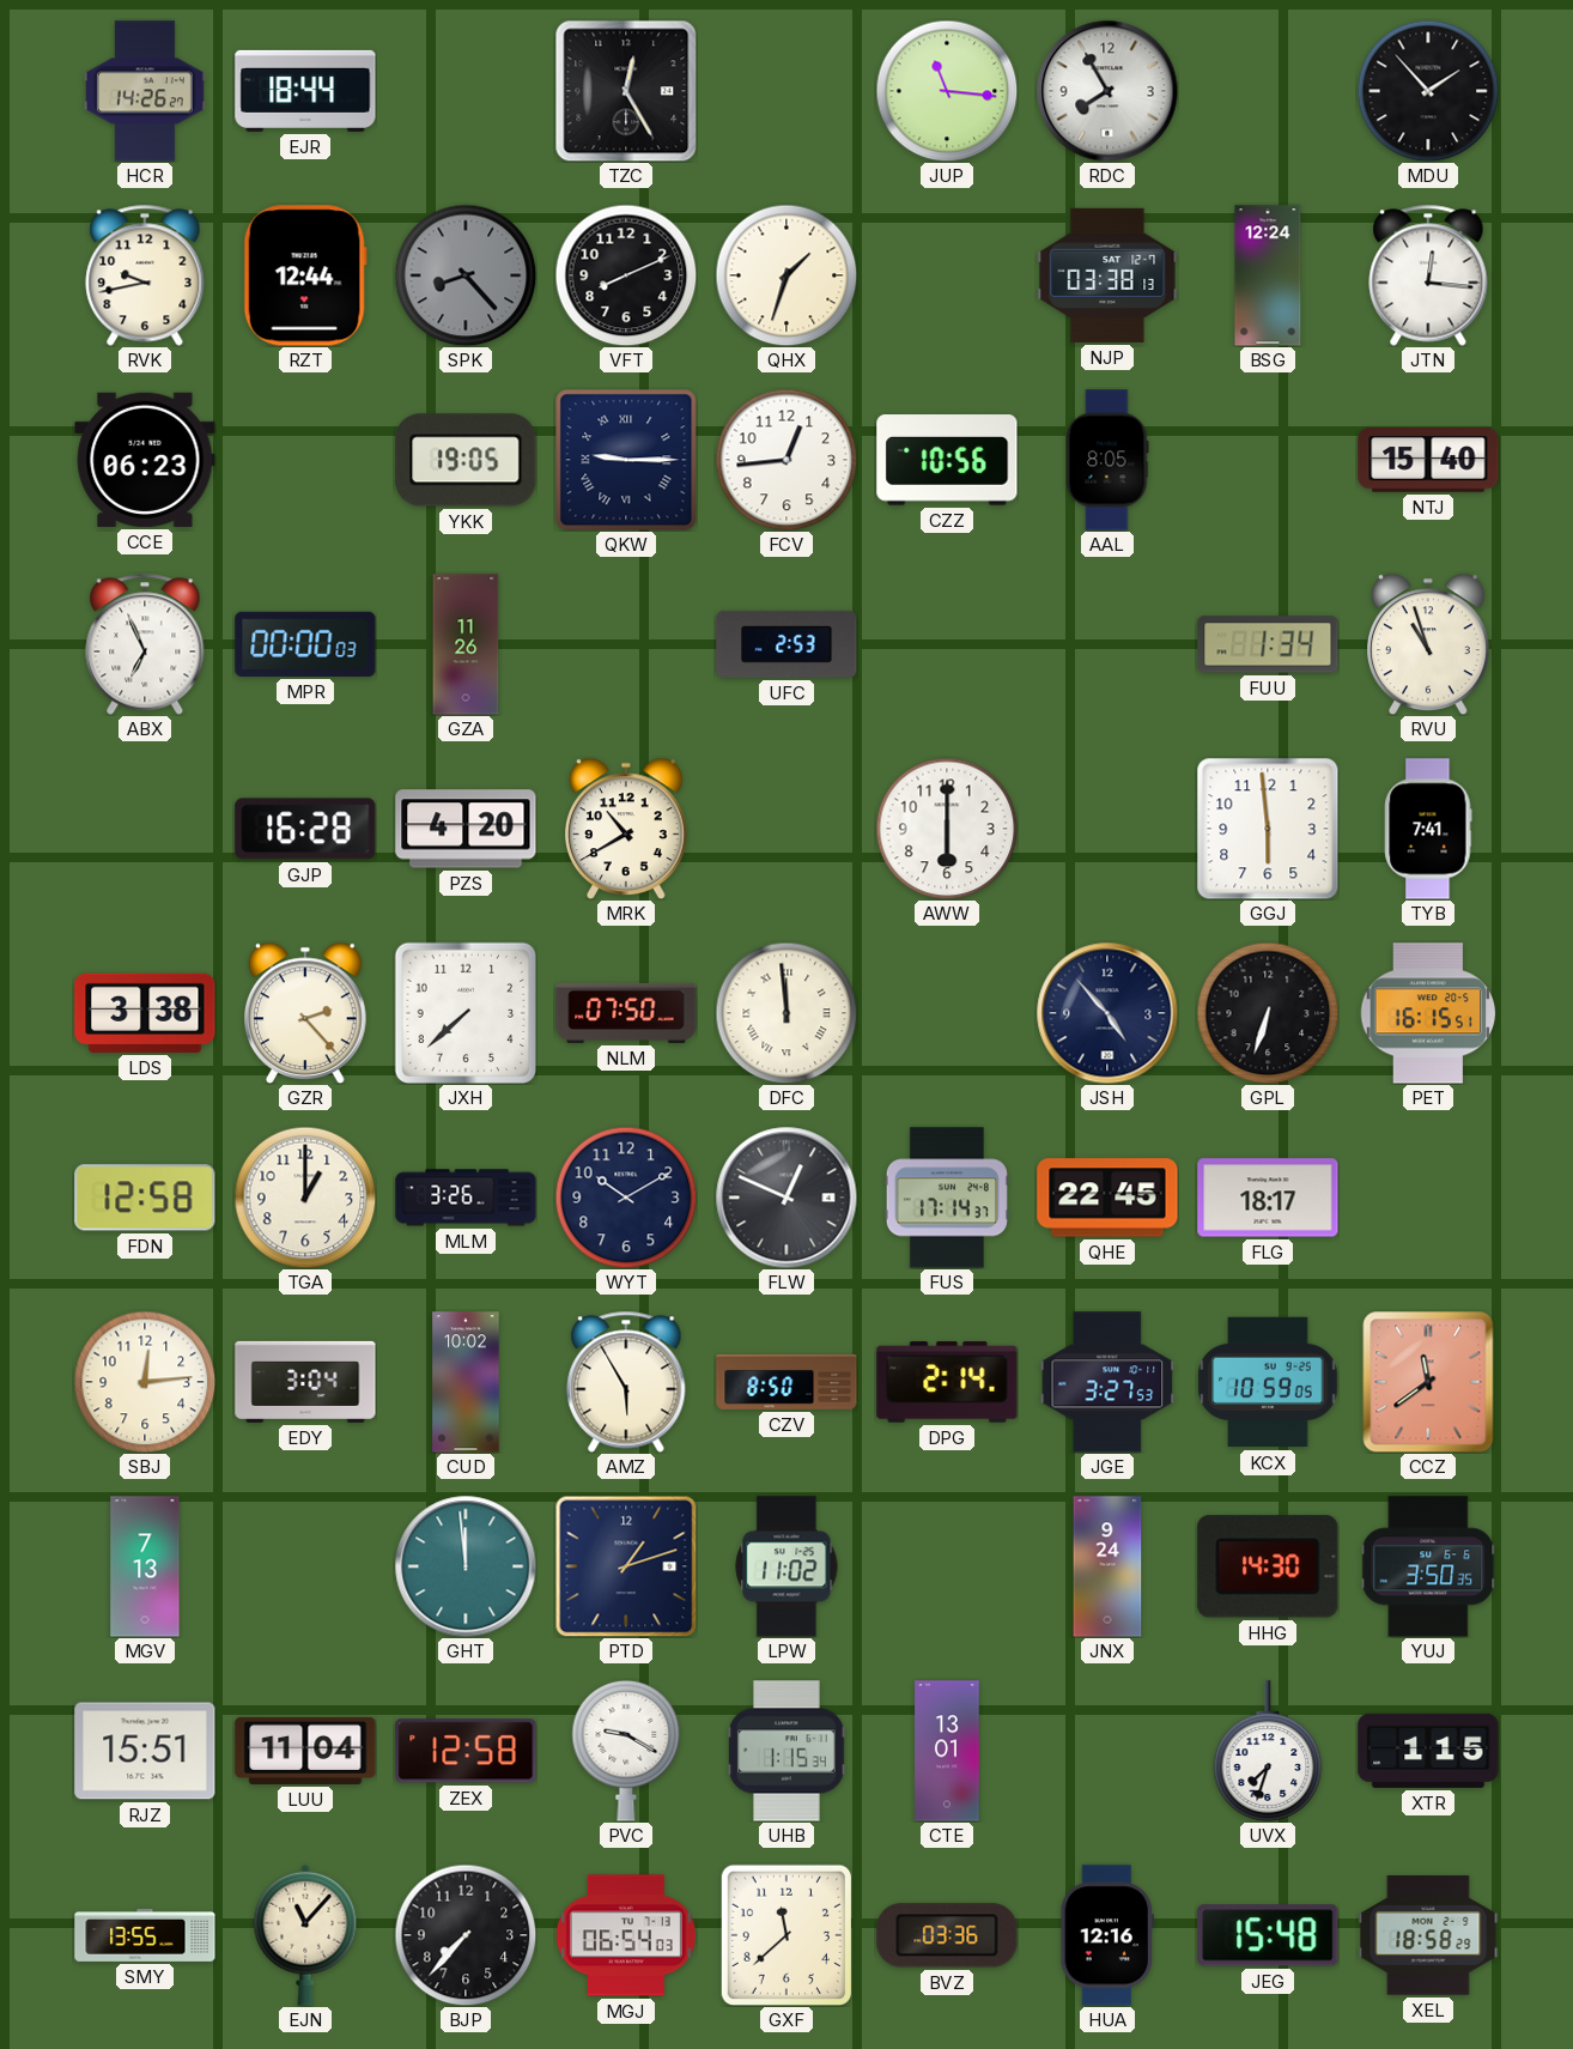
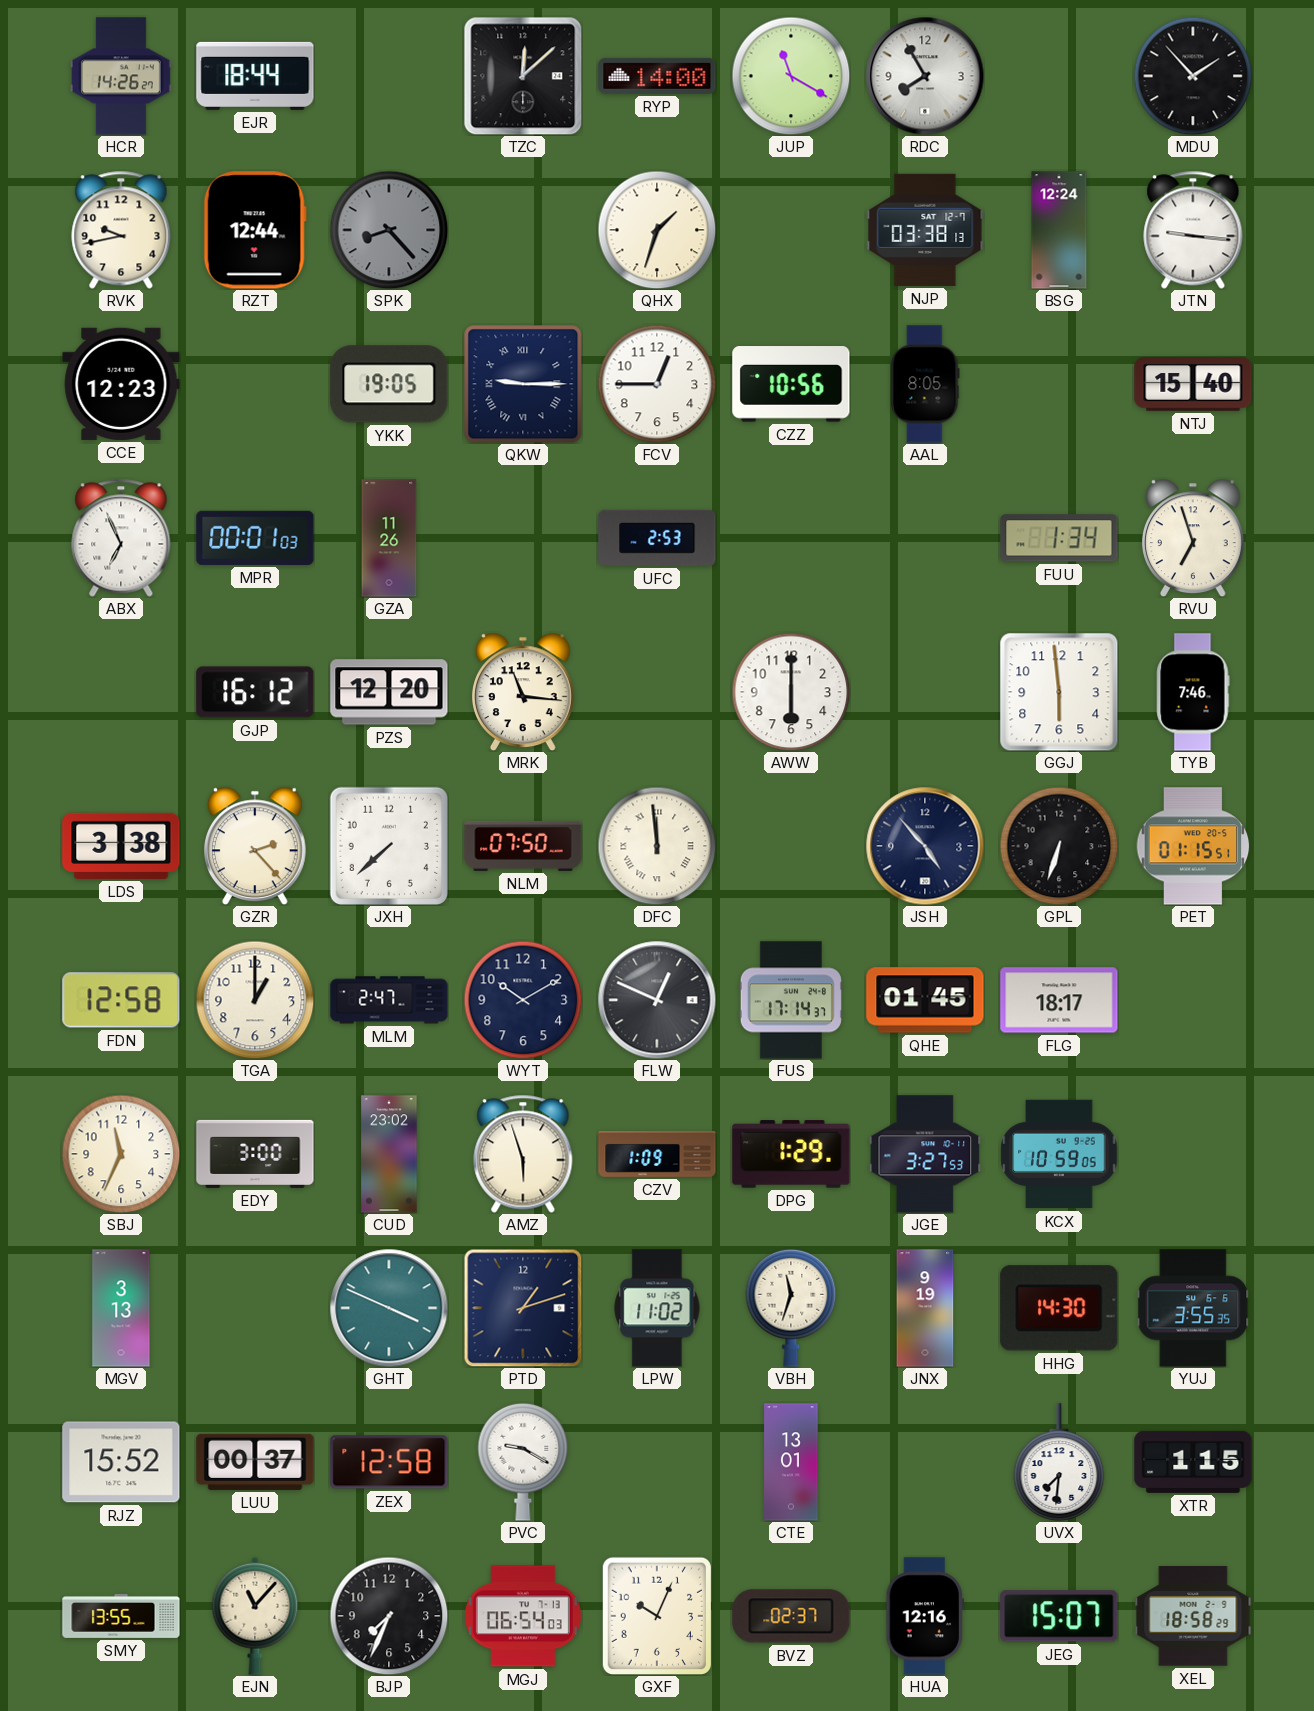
TZC: 12:25 -> 12:08
RYP: none -> 14:00
JUP: 11:16 -> 11:20
VFT: 8:11 -> none
JTN: 12:16 -> 9:16
CCE: 06:23 -> 12:23
FCV: 12:44 -> 12:45
MPR: 00:00 -> 00:01
RVU: 10:57 -> 6:57
GJP: 16:28 -> 16:12
PZS: 4:20 -> 12:20
MRK: 10:40 -> 11:16
TYB: 7:41 -> 7:46
PET: 16:15 -> 01:15
MLM: 3:26 -> 2:47
QHE: 22:45 -> 01:45
SBJ: 12:14 -> 11:34
EDY: 3:04 -> 3:00
CUD: 10:02 -> 23:02
AMZ: 5:55 -> 5:57
CZV: 8:50 -> 1:09
DPG: 2:14 -> 1:29
CCZ: 11:39 -> none
MGV: 7:13 -> 3:13
GHT: 11:59 -> 3:49
VBH: none -> 11:33
JNX: 9:24 -> 9:19
YUJ: 3:50 -> 3:55
RJZ: 15:51 -> 15:52
LUU: 11:04 -> 00:37
UHB: 1:15 -> none
UVX: 7:33 -> 7:31
BJP: 7:37 -> 7:34
GXF: 11:38 -> 10:04
BVZ: 03:36 -> 02:37
JEG: 15:48 -> 15:07
